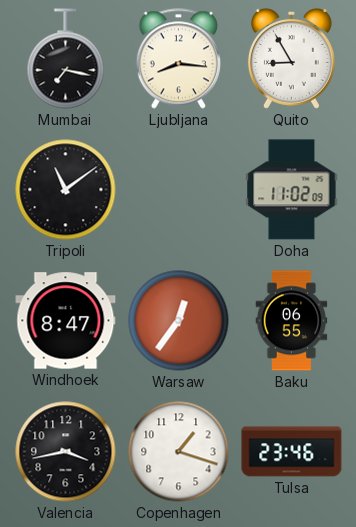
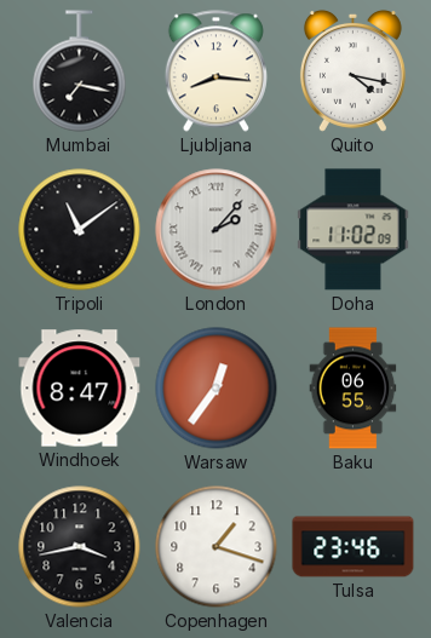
Quito: 8:55 -> 4:17
London: none -> 2:07
